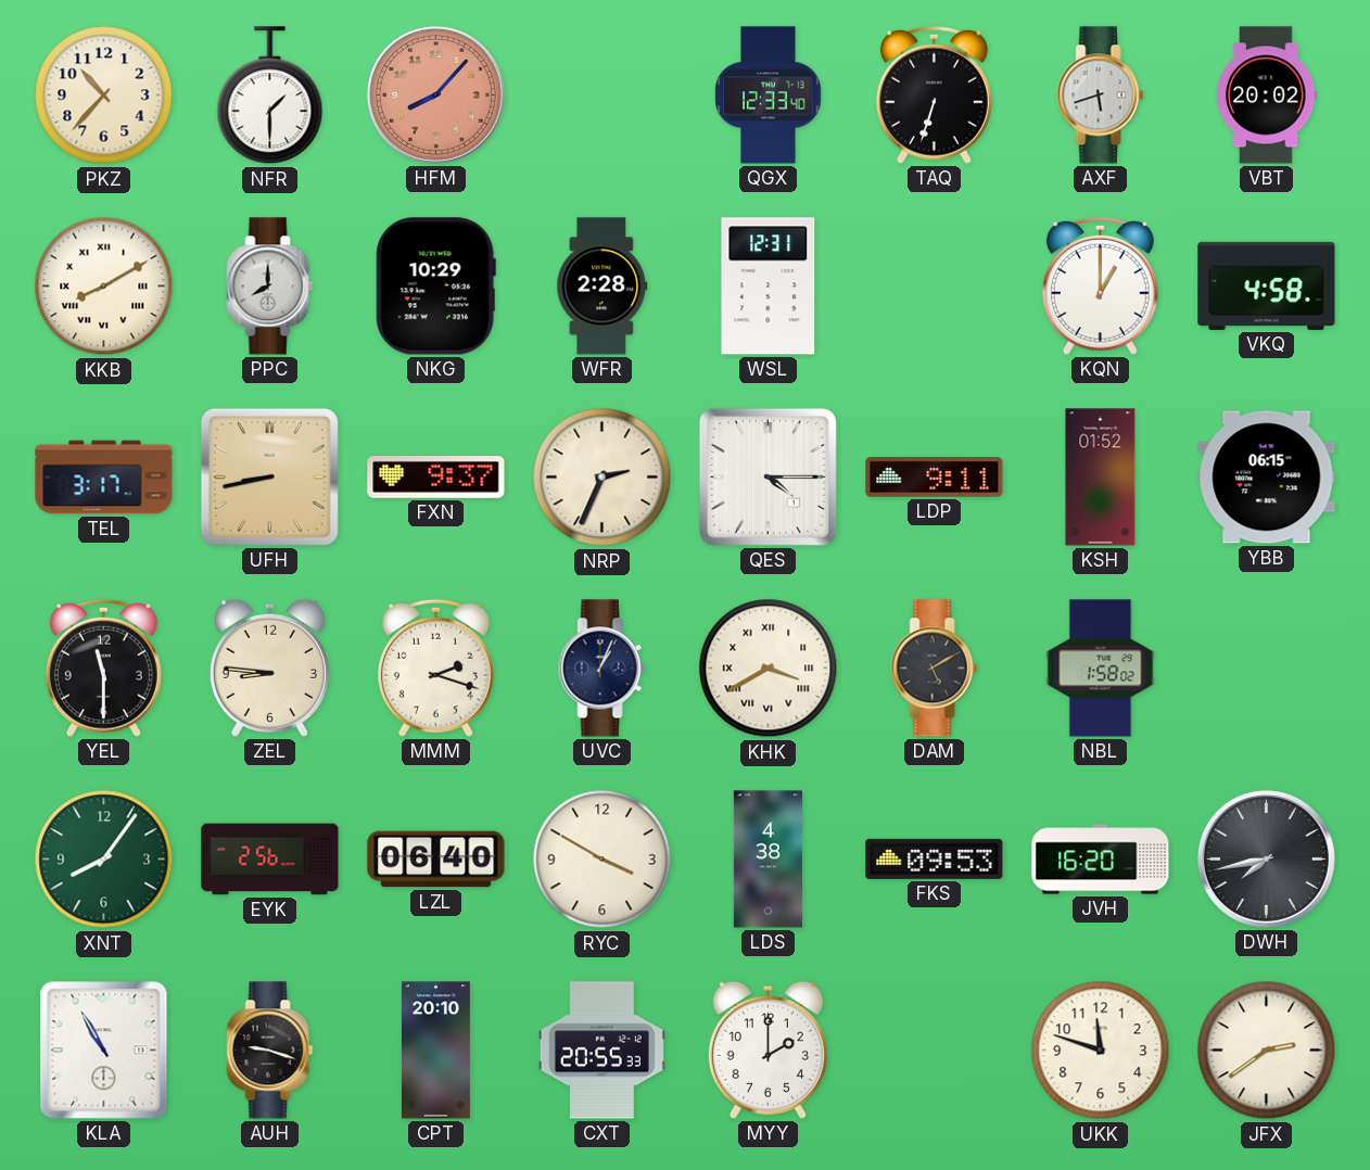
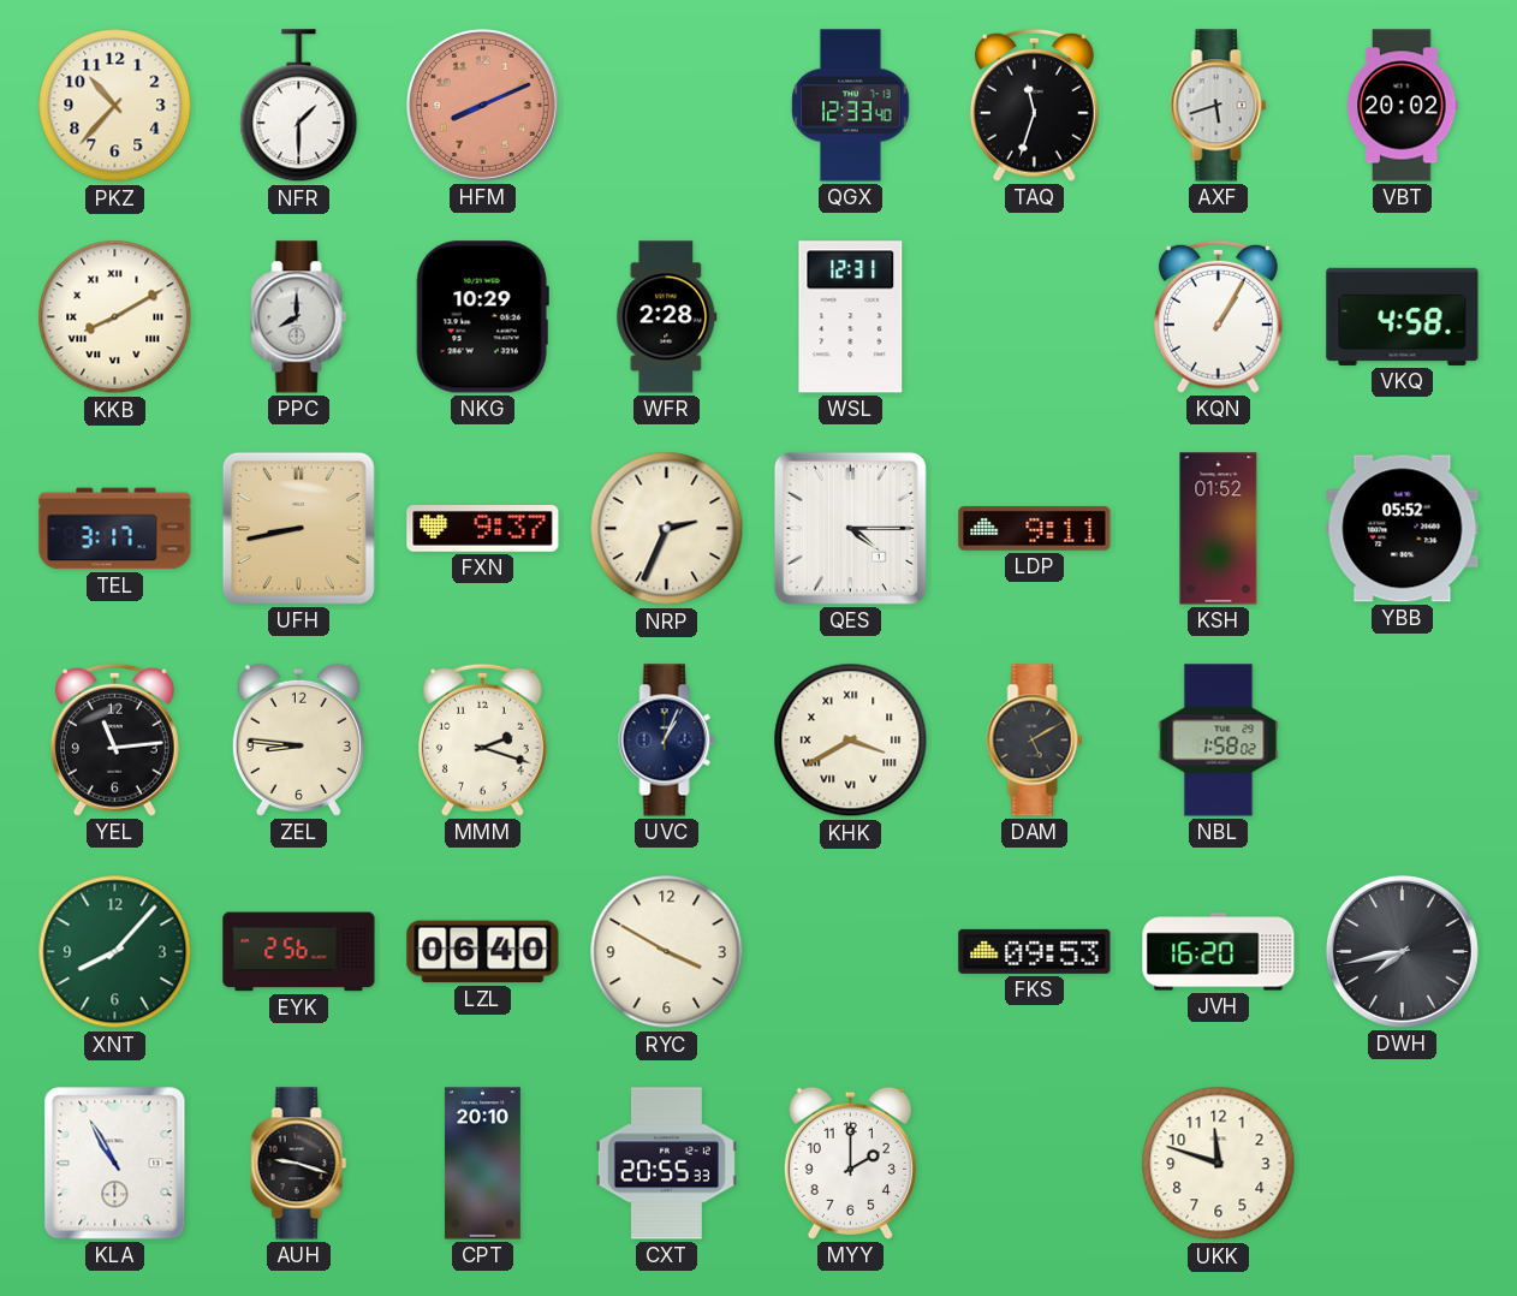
HFM: 8:07 -> 8:11
TAQ: 6:33 -> 11:33
KQN: 1:00 -> 1:05
YBB: 06:15 -> 05:52
YEL: 11:30 -> 11:14
XNT: 8:06 -> 8:07
LDS: 4:38 -> none
JFX: 2:39 -> none
